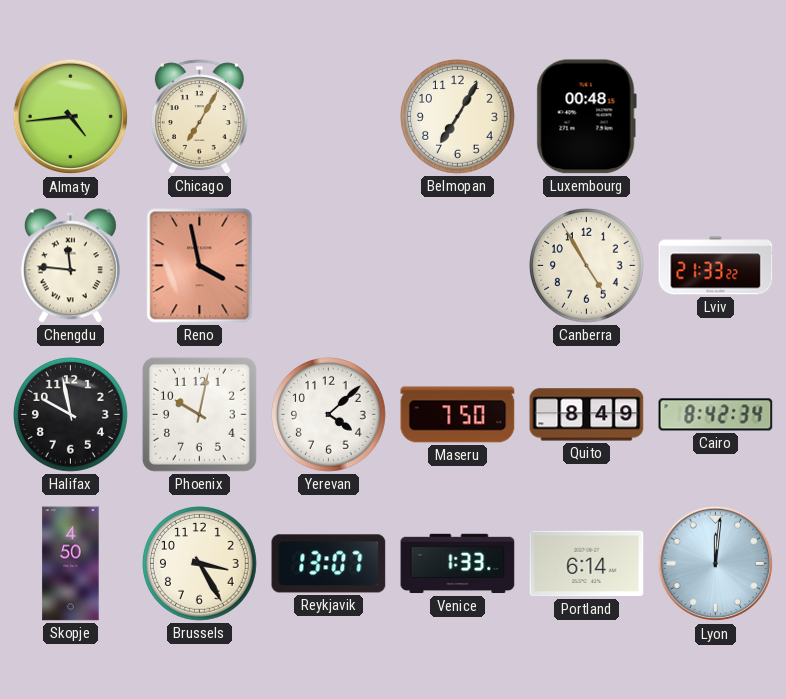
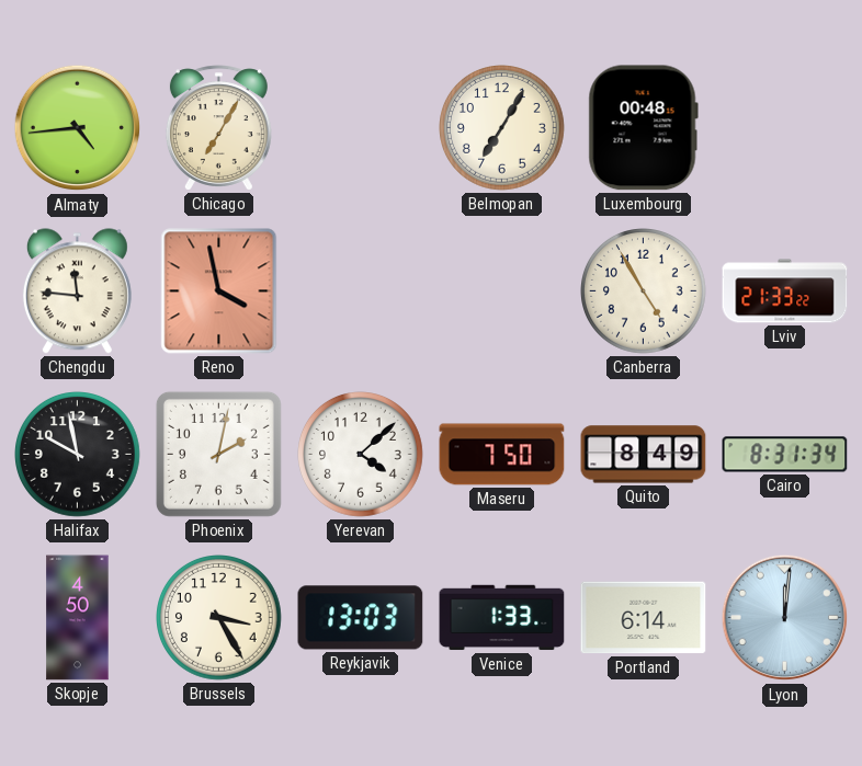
Phoenix: 10:02 -> 2:02
Cairo: 8:42 -> 8:31
Reykjavik: 13:07 -> 13:03
